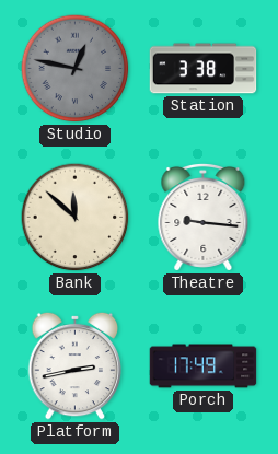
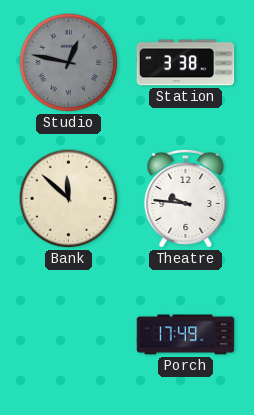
Theatre: 9:16 -> 9:46
Platform: 2:43 -> none
